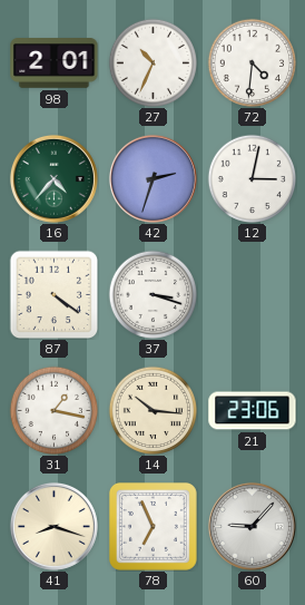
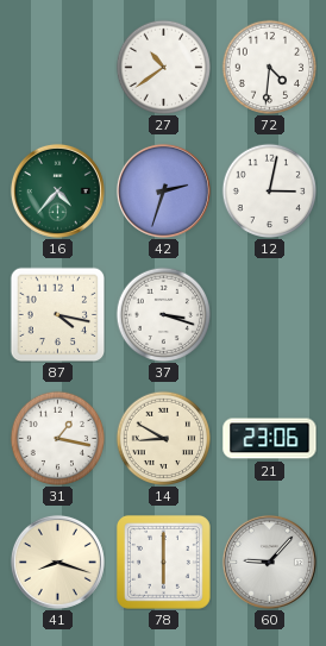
98: 2:01 -> none
27: 10:34 -> 10:39
87: 4:21 -> 4:17
14: 10:16 -> 8:50
78: 6:56 -> 6:00
